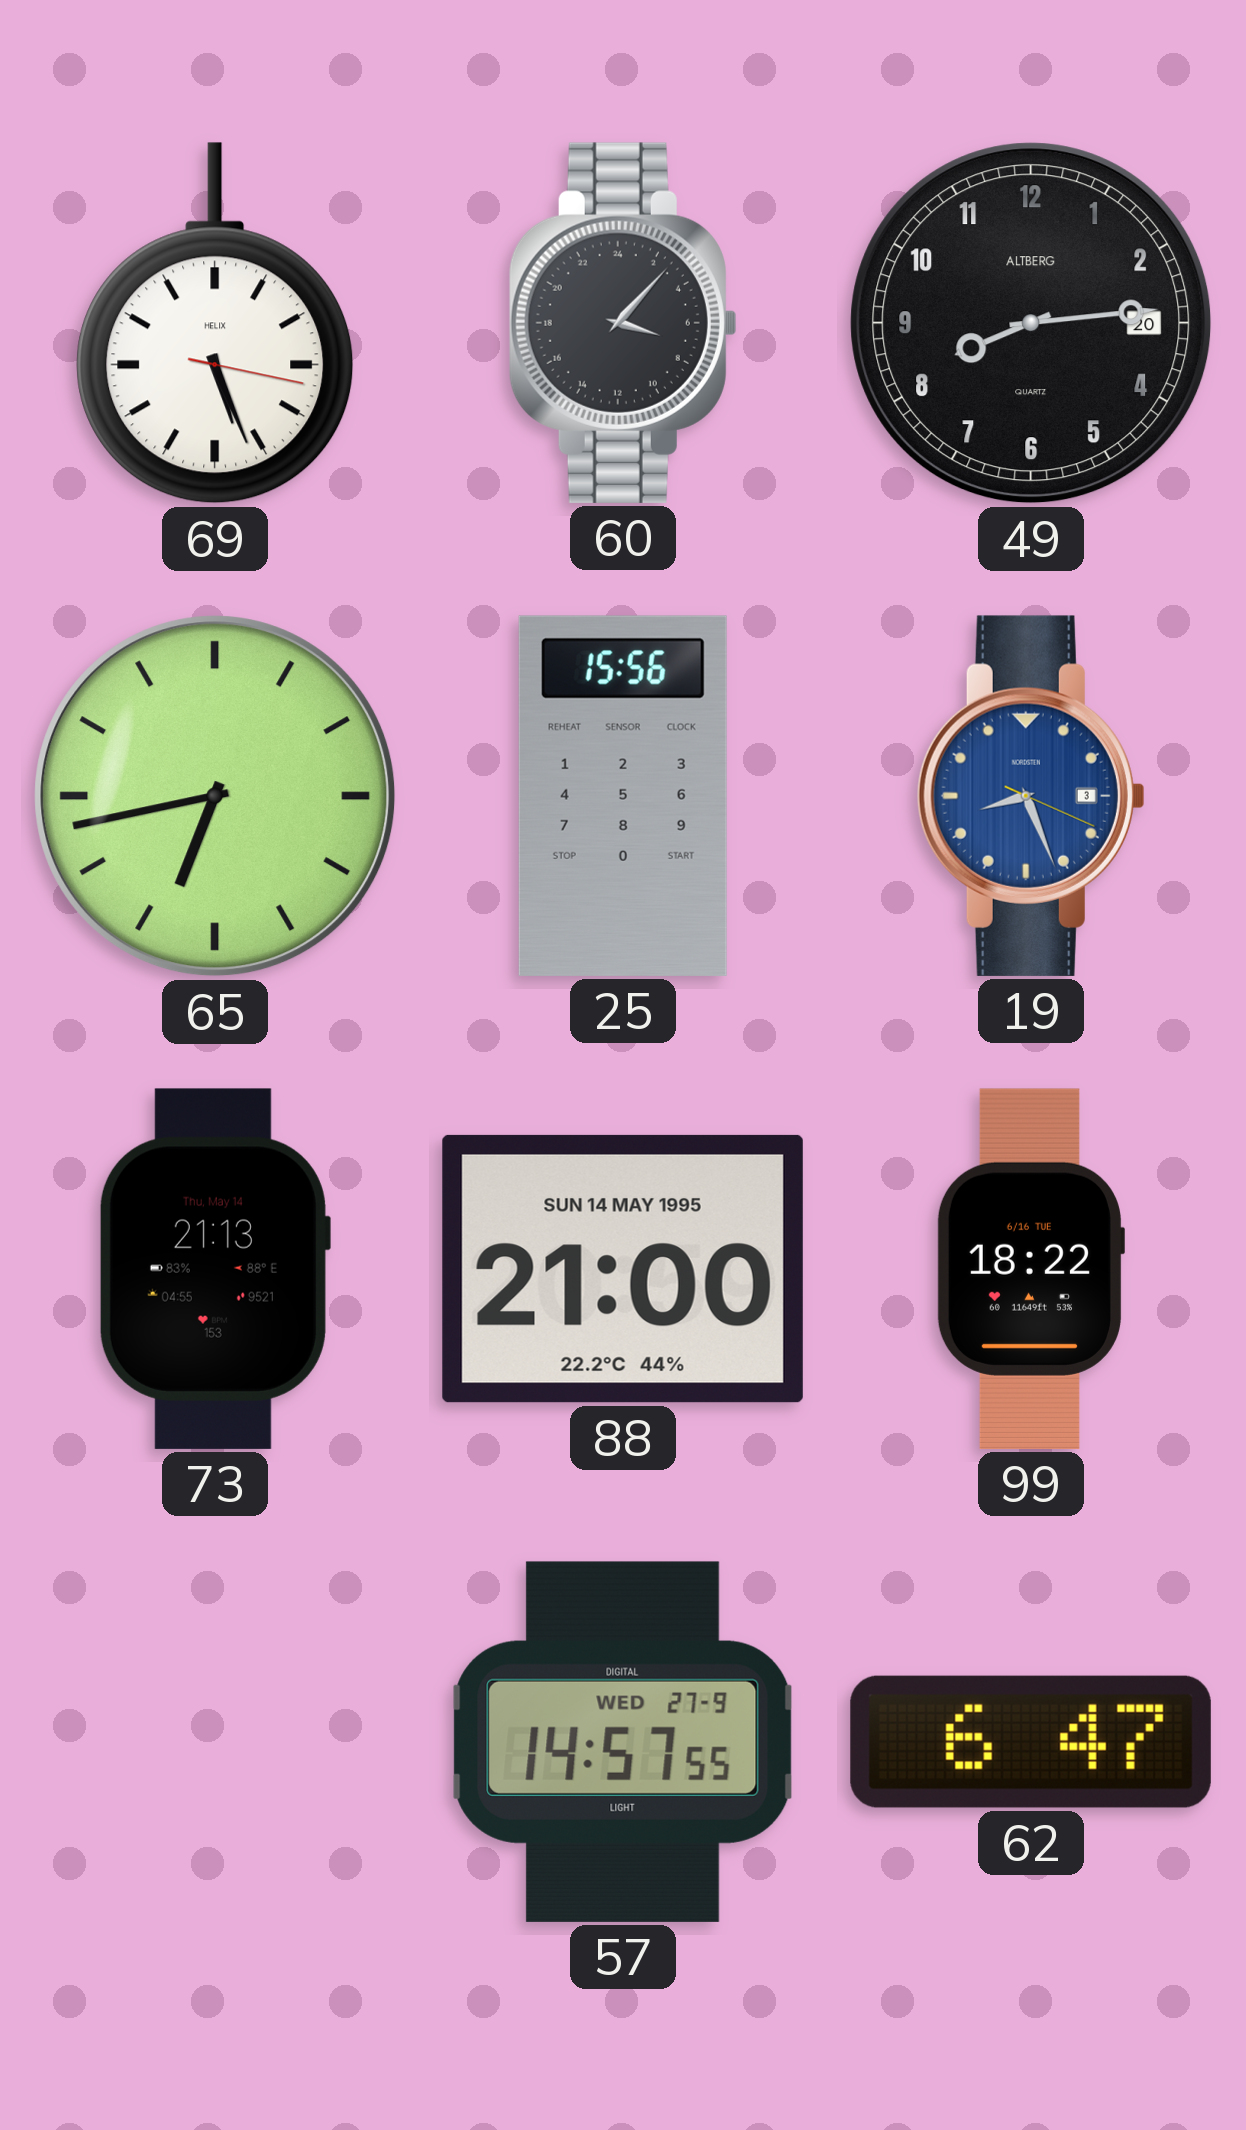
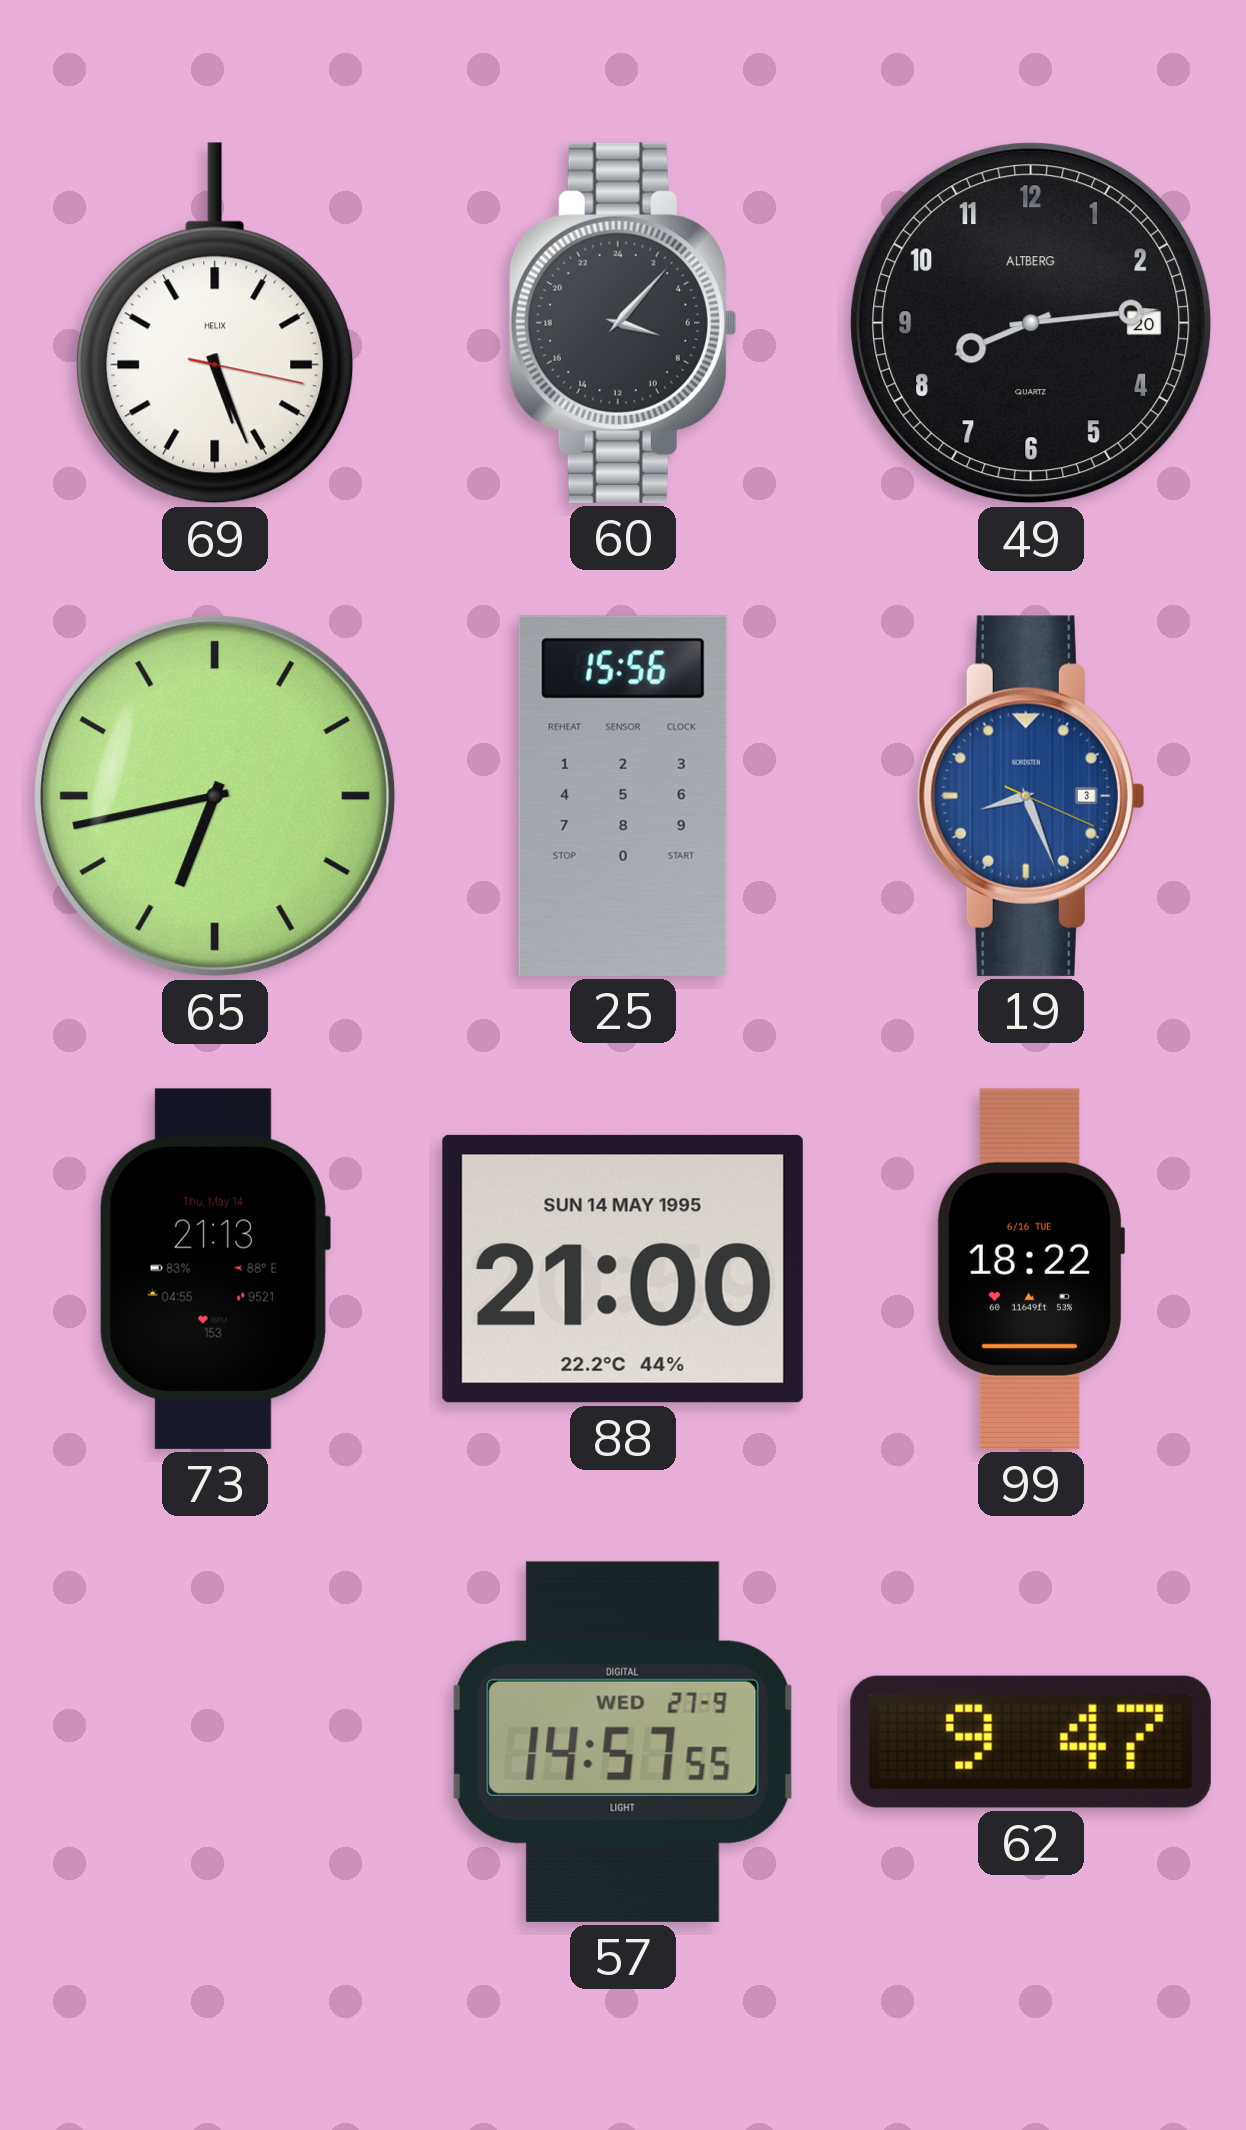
62: 6:47 -> 9:47
